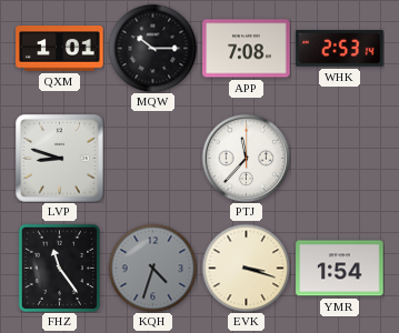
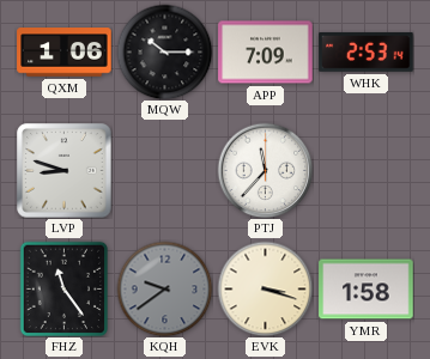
QXM: 1:01 -> 1:06
APP: 7:08 -> 7:09
KQH: 4:33 -> 9:39
YMR: 1:54 -> 1:58
